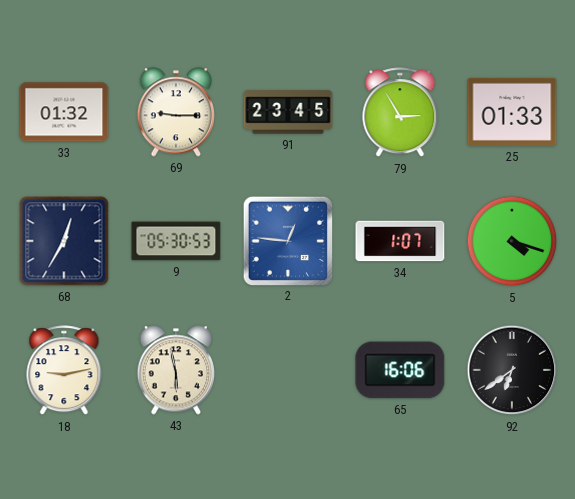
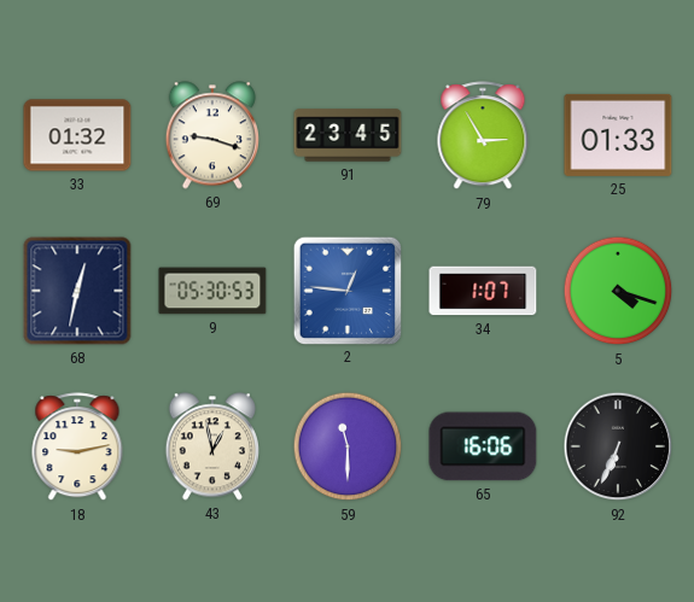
69: 9:15 -> 9:18
68: 12:35 -> 12:32
43: 5:58 -> 12:58
59: none -> 11:30
92: 6:39 -> 6:34
